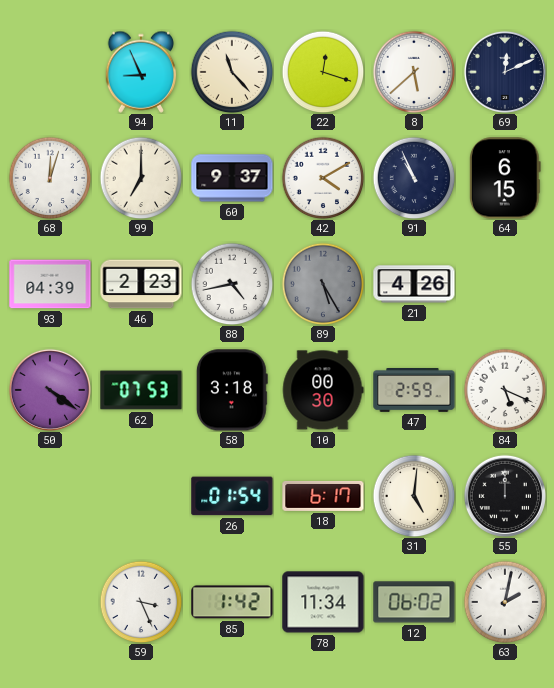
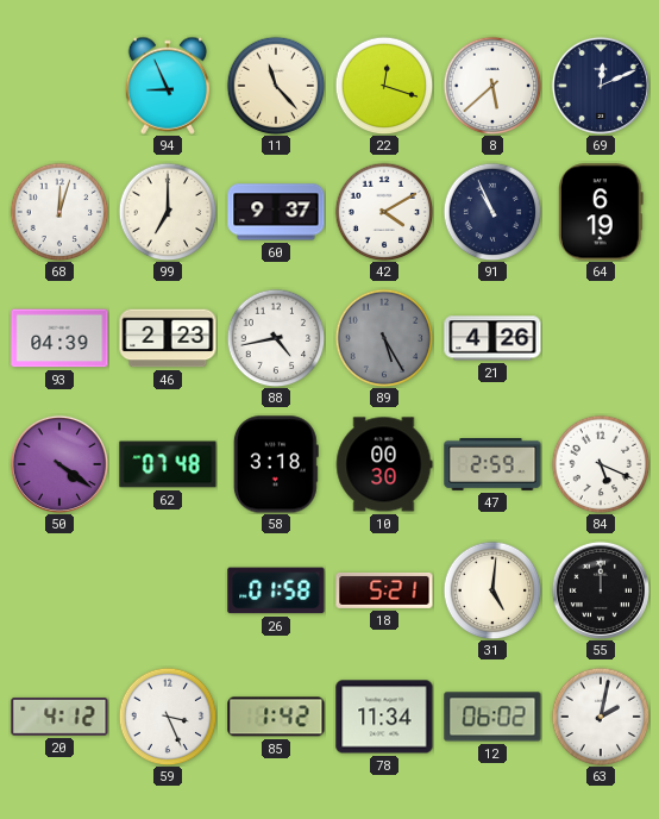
64: 6:15 -> 6:19
62: 07:53 -> 07:48
26: 01:54 -> 01:58
18: 6:17 -> 5:21
20: none -> 4:12
